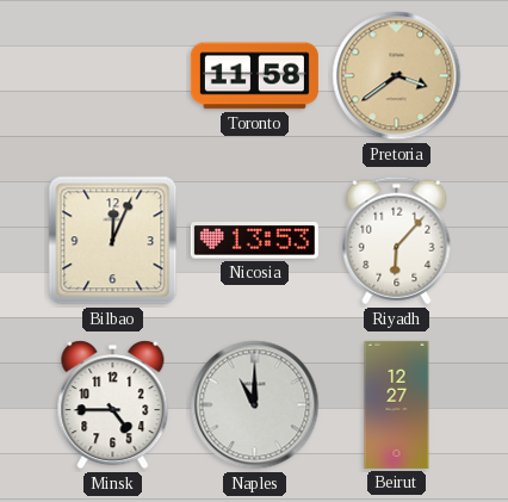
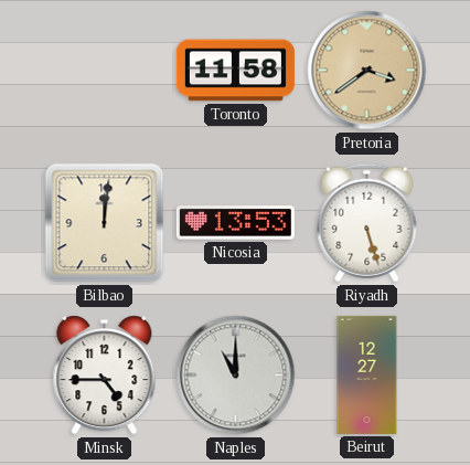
Bilbao: 12:04 -> 12:01
Riyadh: 6:07 -> 5:27
